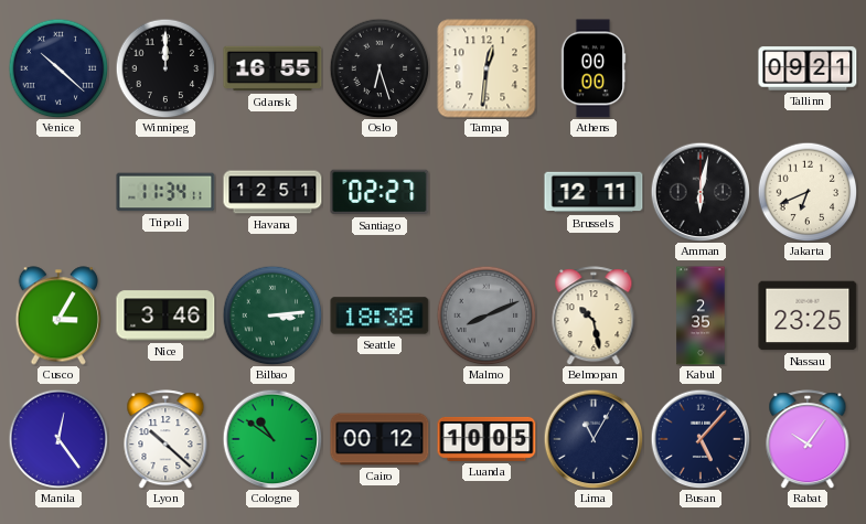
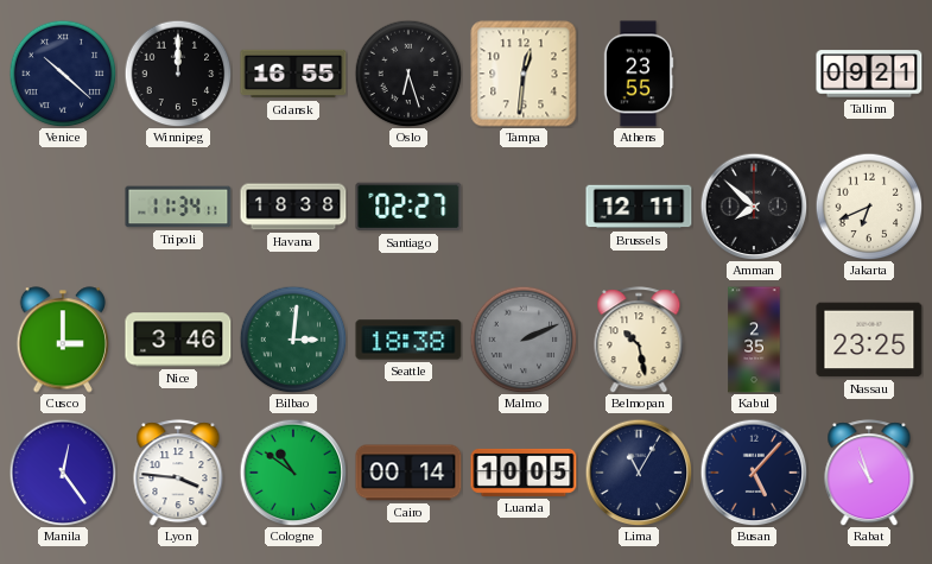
Athens: 00:00 -> 23:55
Havana: 12:51 -> 18:38
Amman: 6:02 -> 7:52
Cusco: 3:05 -> 3:00
Bilbao: 3:14 -> 3:01
Malmo: 8:11 -> 2:11
Lyon: 10:22 -> 3:46
Cairo: 00:12 -> 00:14
Rabat: 10:06 -> 10:57
